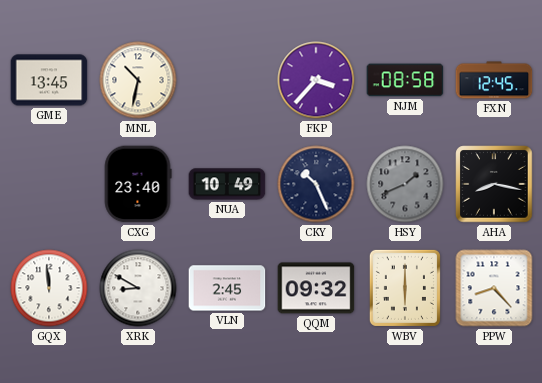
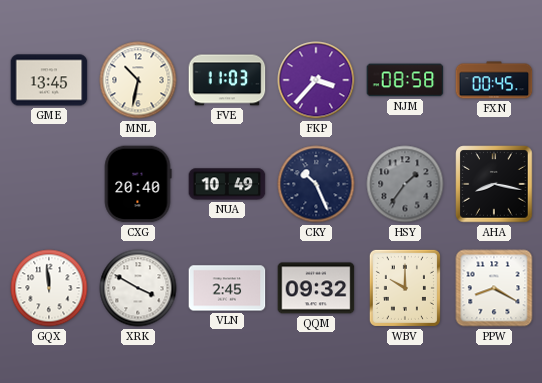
FVE: none -> 11:03
FXN: 12:45 -> 00:45
CXG: 23:40 -> 20:40
HSY: 1:41 -> 1:36
XRK: 8:50 -> 3:50
WBV: 6:00 -> 10:00
PPW: 8:23 -> 8:20
